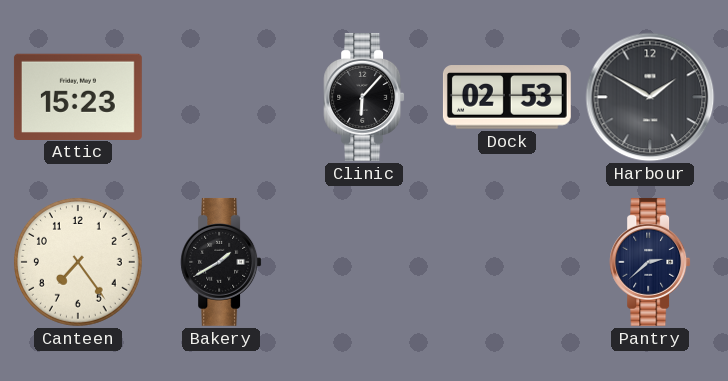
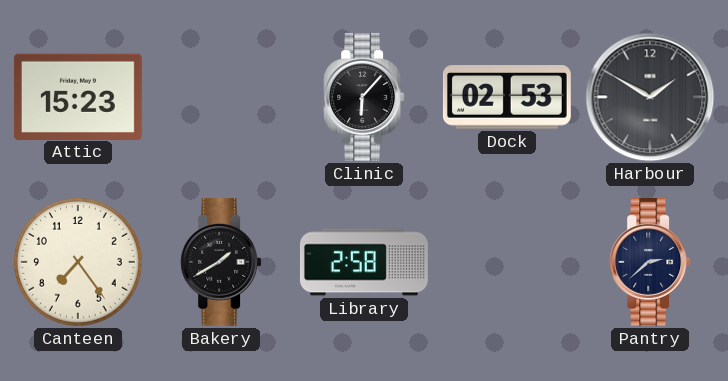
Library: none -> 2:58
